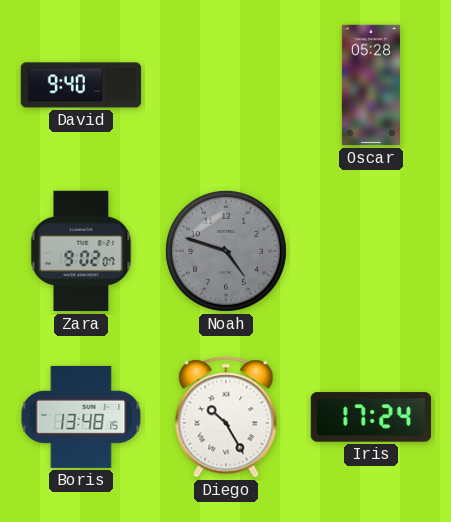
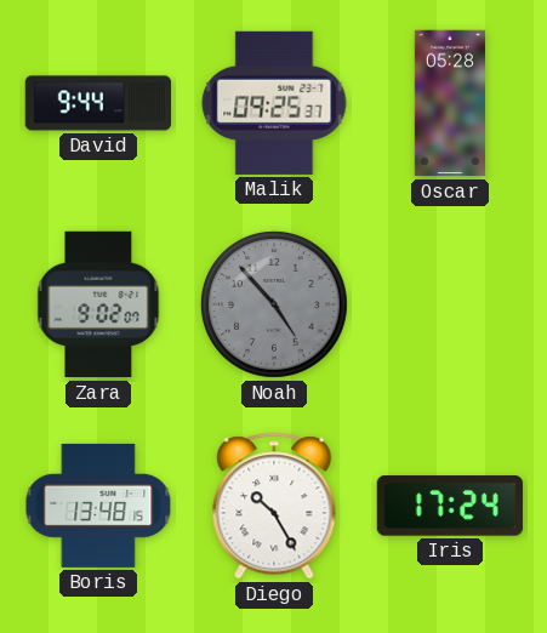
David: 9:40 -> 9:44
Malik: none -> 09:25
Noah: 4:48 -> 4:53
